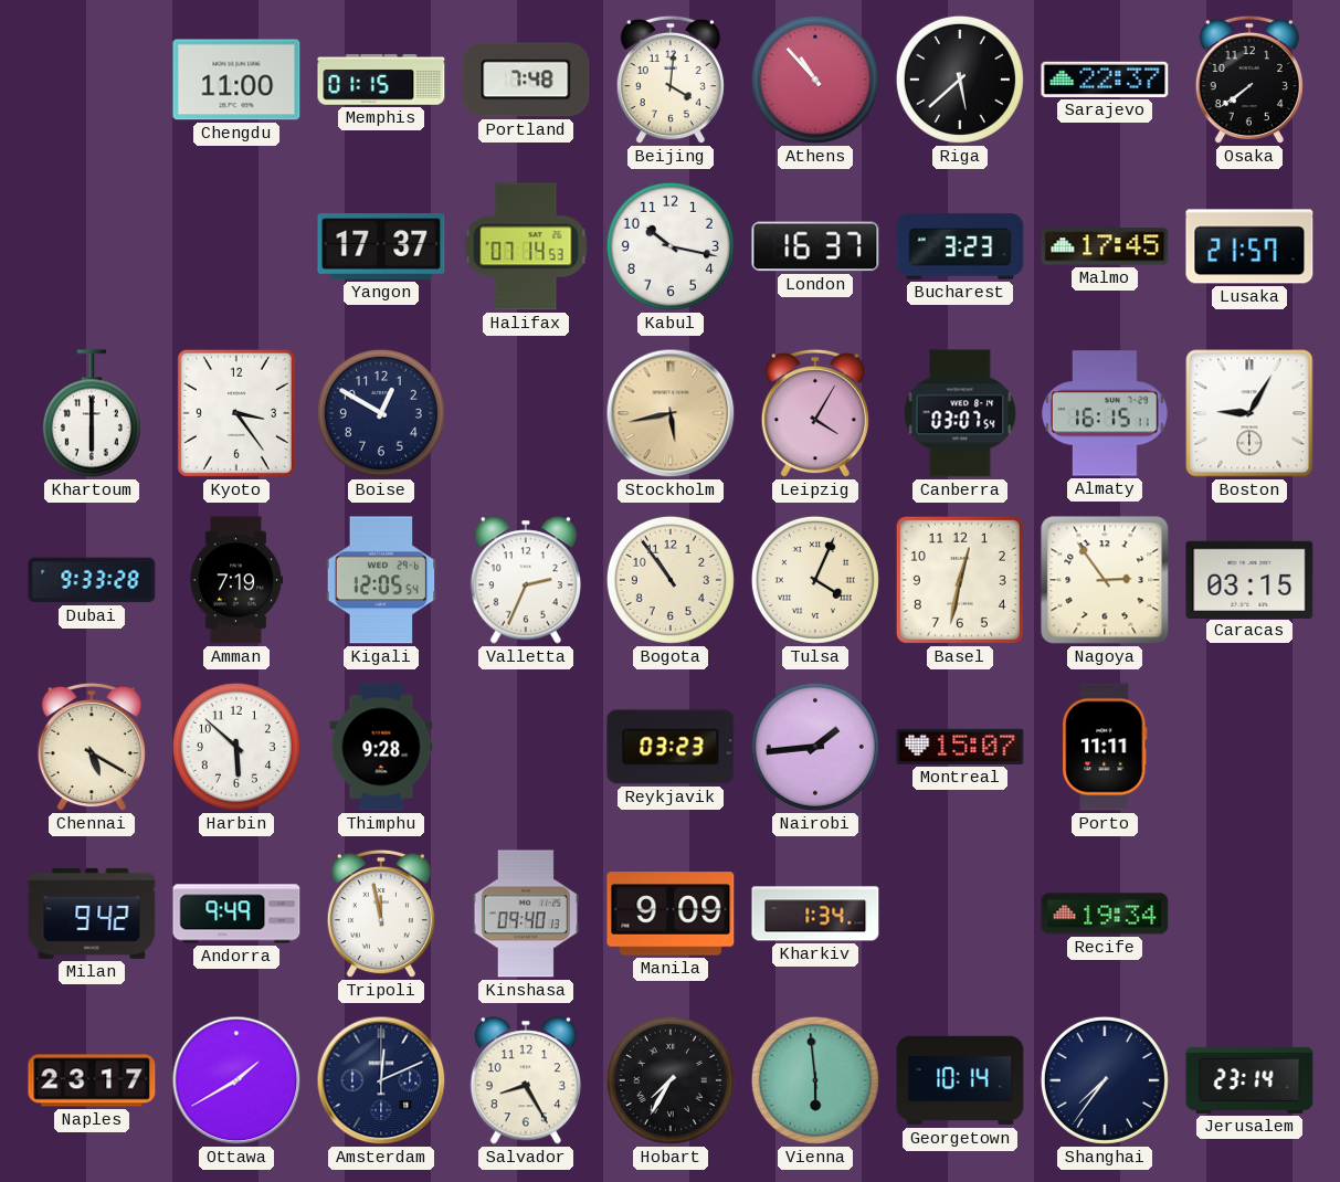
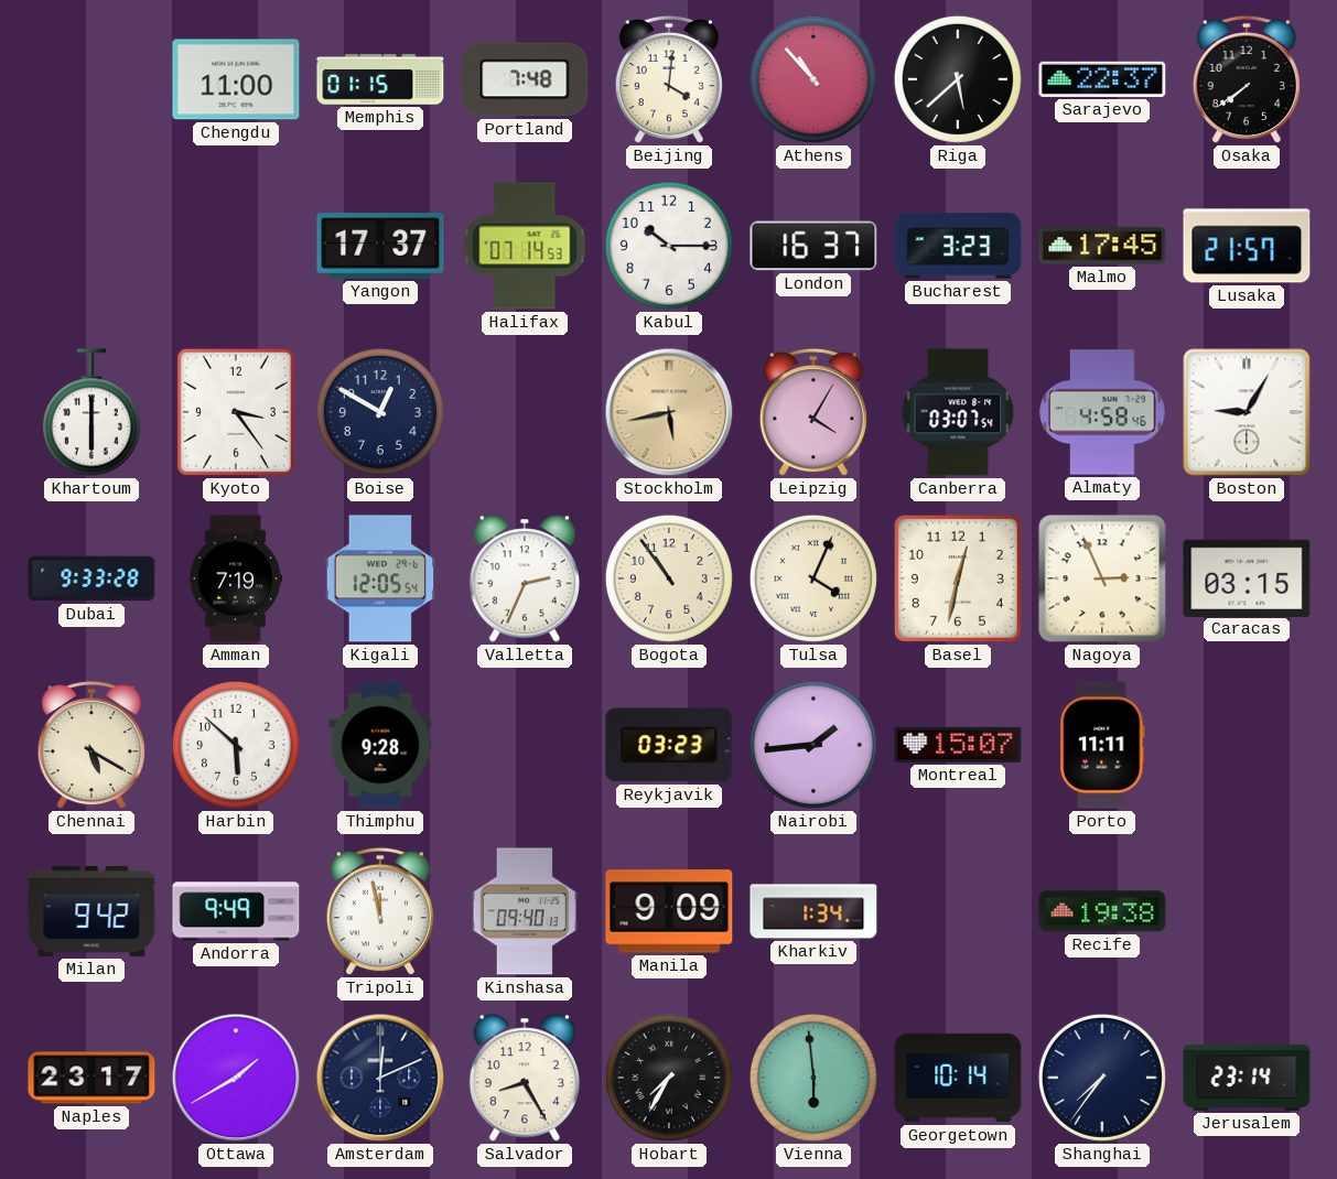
Kabul: 10:17 -> 10:15
Almaty: 16:15 -> 4:58
Nagoya: 2:54 -> 2:56
Recife: 19:34 -> 19:38
